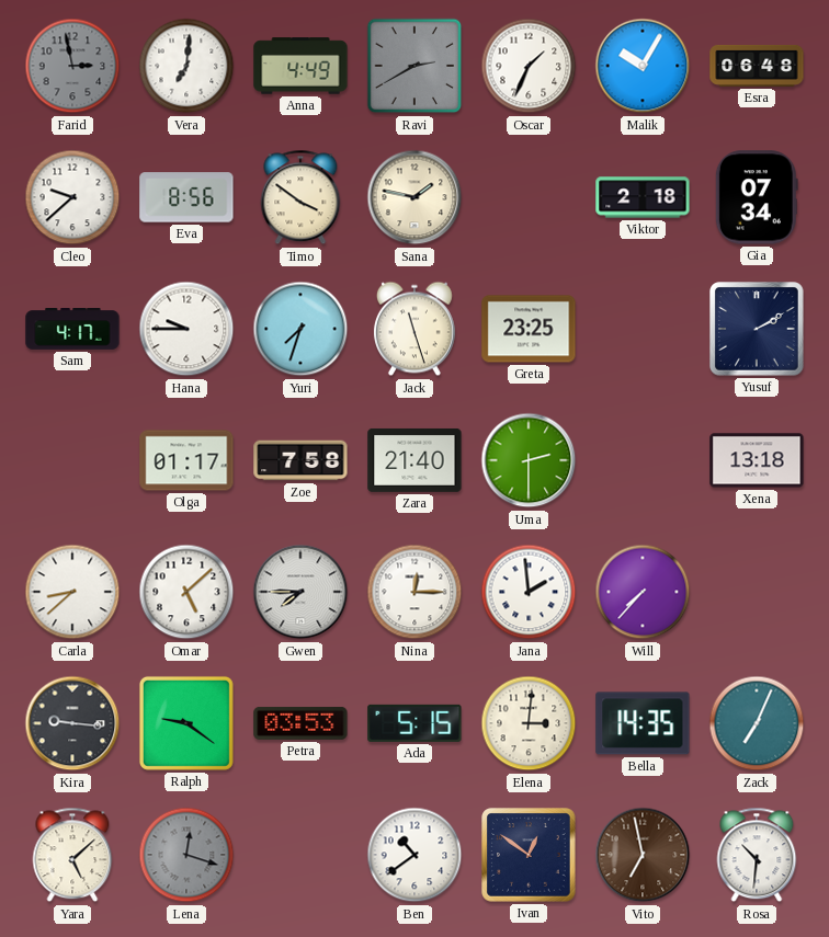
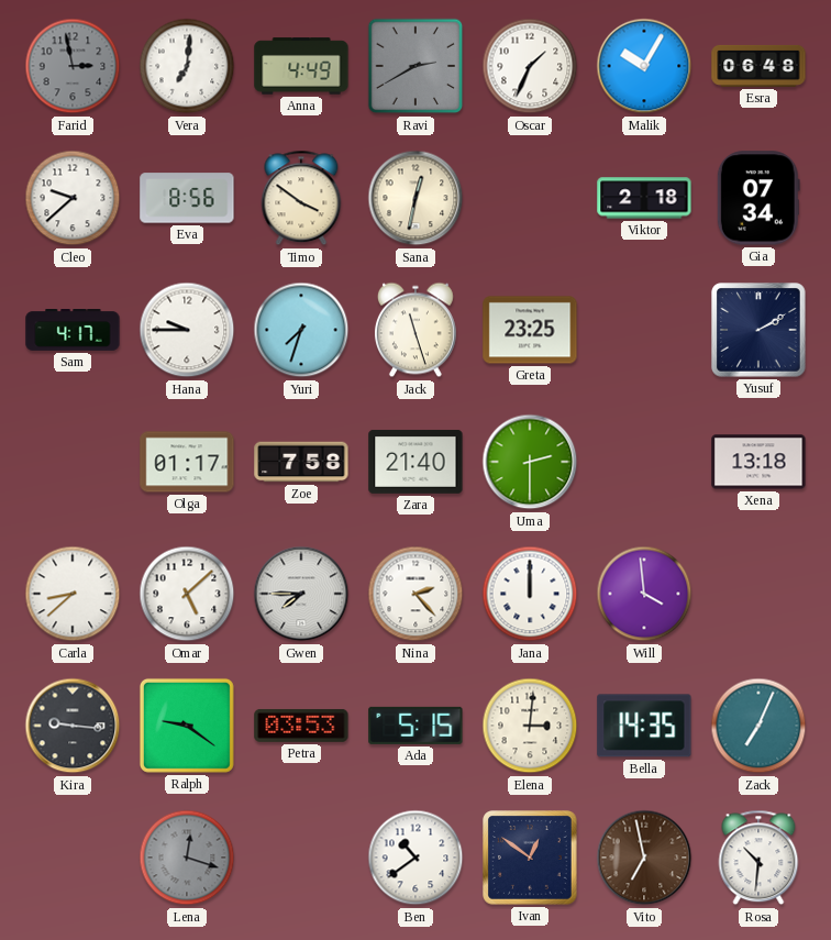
Sana: 1:47 -> 12:32
Nina: 12:15 -> 2:23
Jana: 1:59 -> 12:00
Will: 7:37 -> 3:59
Yara: 5:08 -> none
